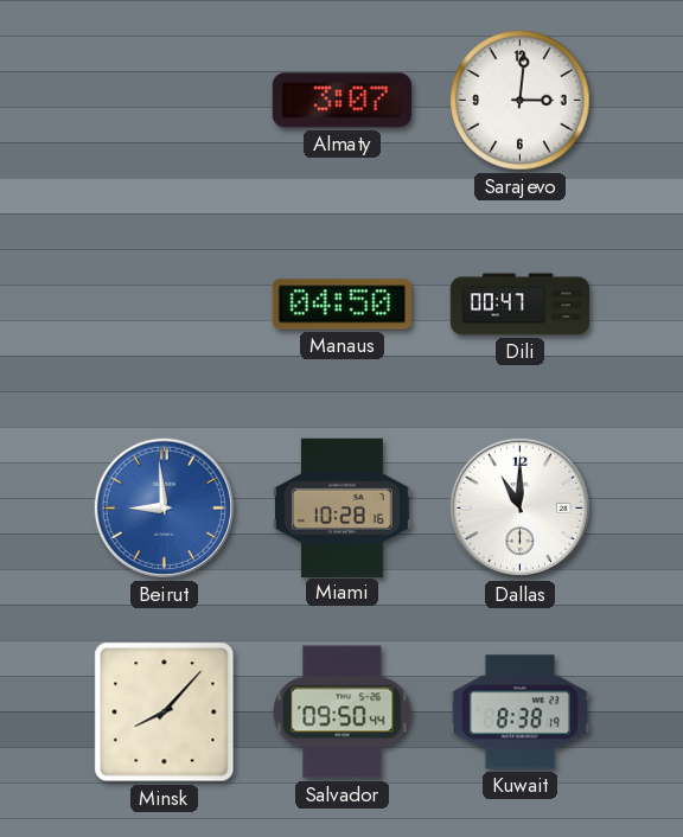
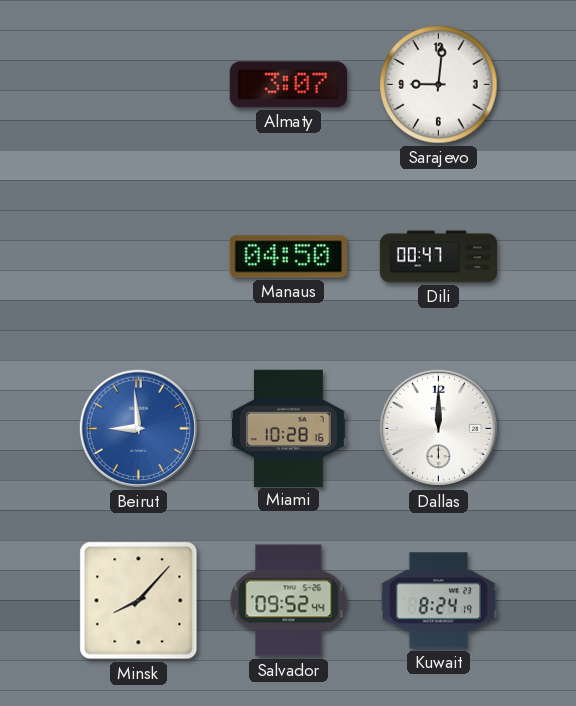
Sarajevo: 3:01 -> 9:01
Dallas: 11:00 -> 12:00
Salvador: 09:50 -> 09:52
Kuwait: 8:38 -> 8:24
